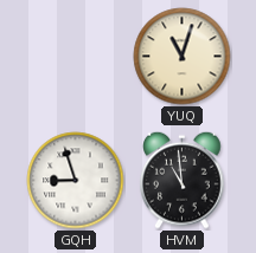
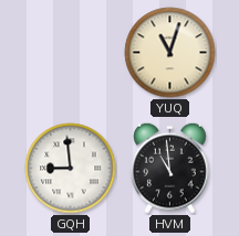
GQH: 8:57 -> 8:59
